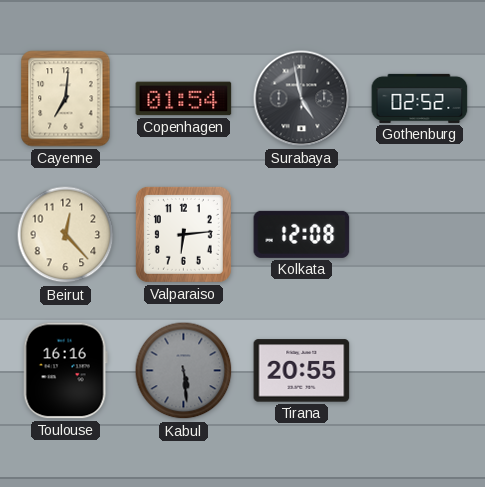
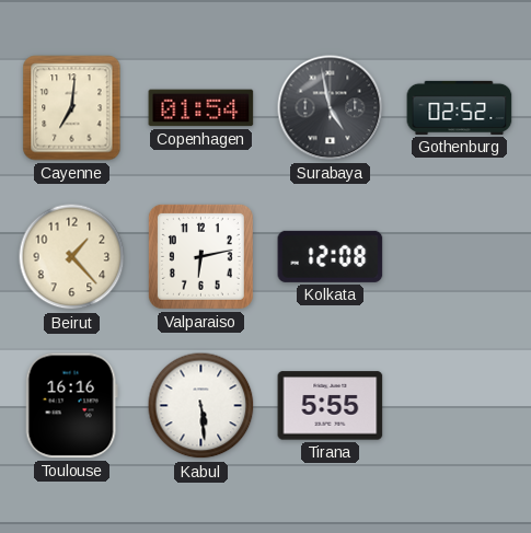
Beirut: 12:23 -> 1:23
Valparaiso: 6:14 -> 6:13
Kabul dial: grey -> white
Tirana: 20:55 -> 5:55
